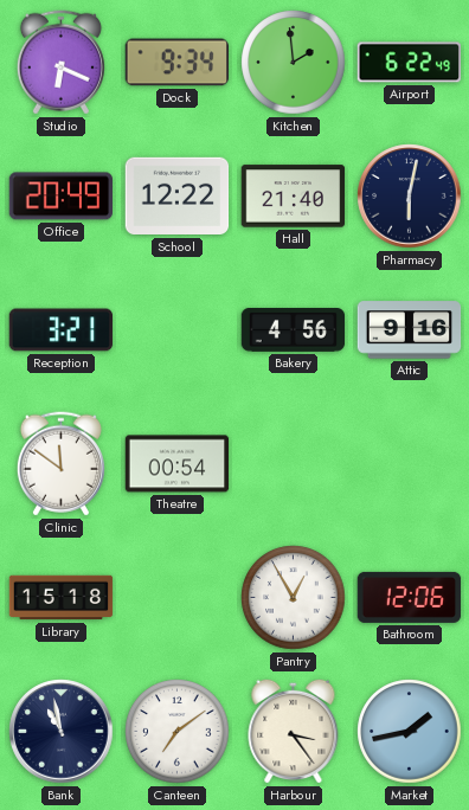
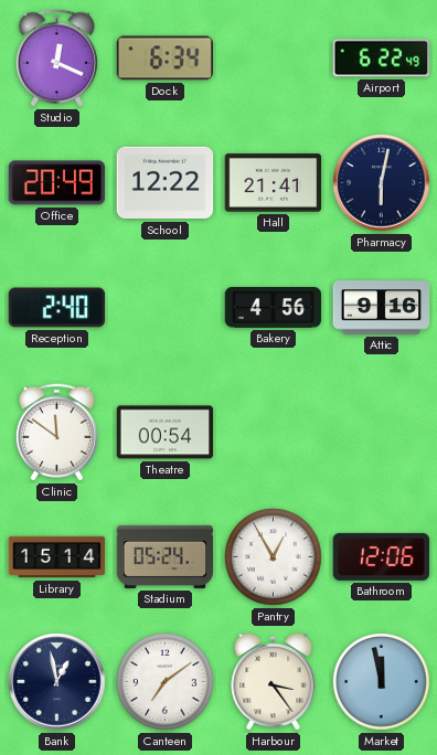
Studio: 6:19 -> 12:19
Dock: 9:34 -> 6:34
Kitchen: 1:59 -> none
Hall: 21:40 -> 21:41
Reception: 3:21 -> 2:40
Library: 15:18 -> 15:14
Stadium: none -> 05:24
Bank: 10:58 -> 12:58
Market: 1:43 -> 11:58
